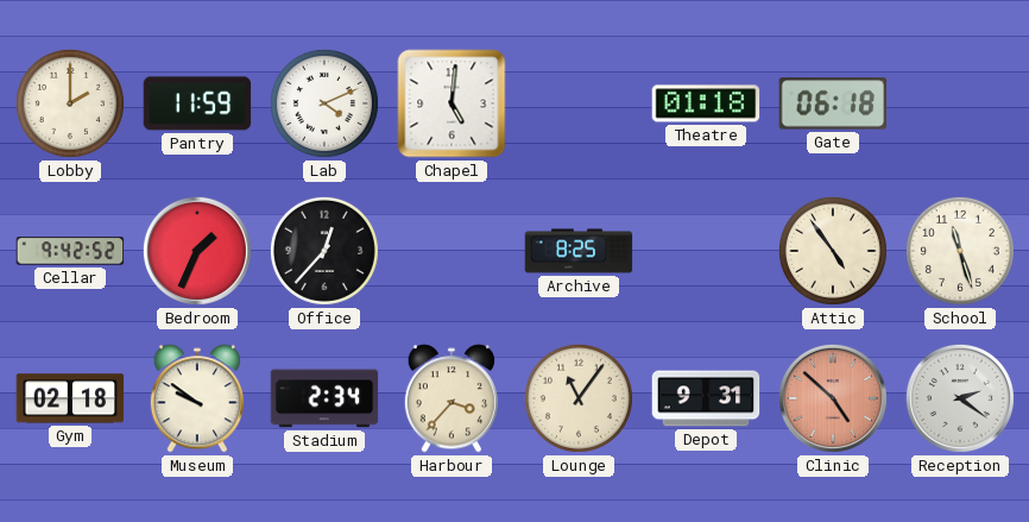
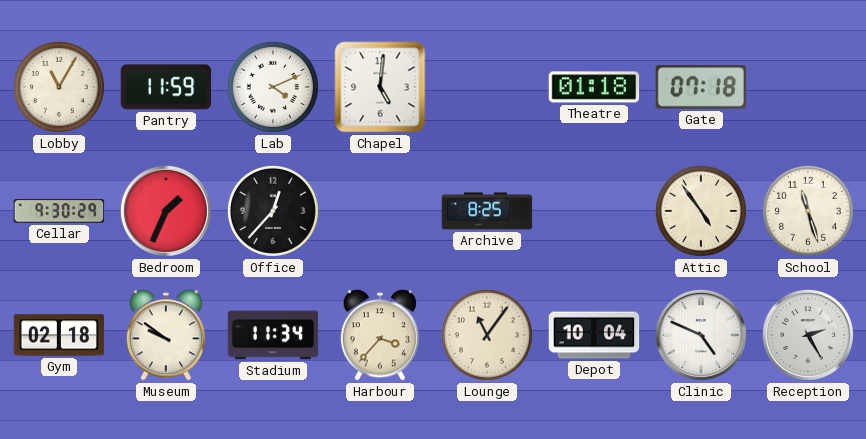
Lobby: 2:00 -> 11:05
Gate: 06:18 -> 07:18
Cellar: 9:42 -> 9:30
Stadium: 2:34 -> 11:34
Depot: 9:31 -> 10:04
Clinic: 4:52 -> 4:49
Clinic dial: salmon -> white
Reception: 2:21 -> 2:25
